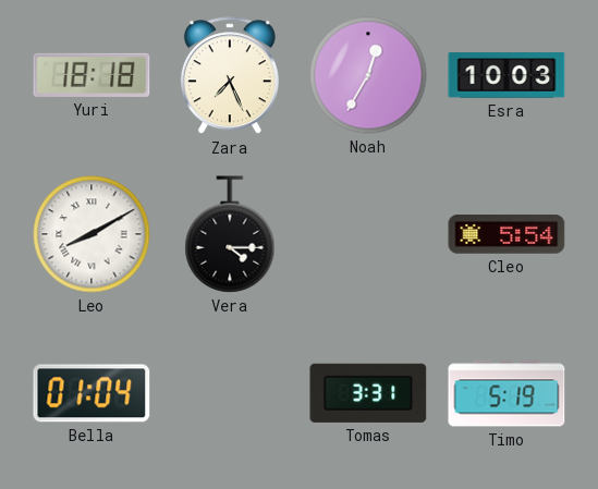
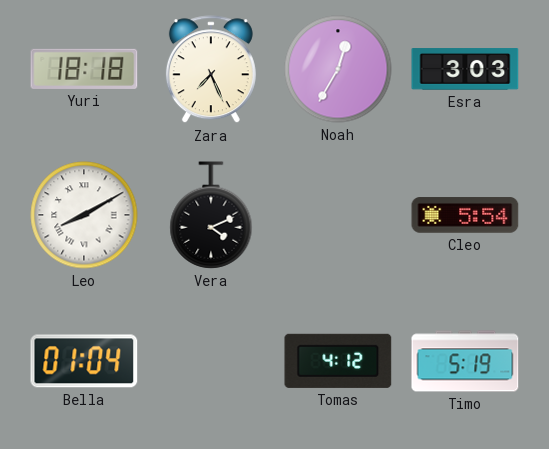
Esra: 10:03 -> 3:03
Vera: 4:15 -> 4:11
Tomas: 3:31 -> 4:12
